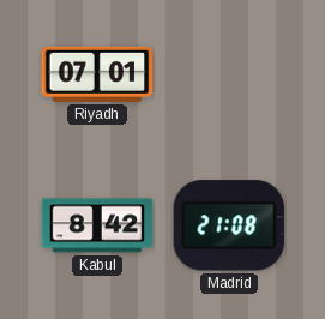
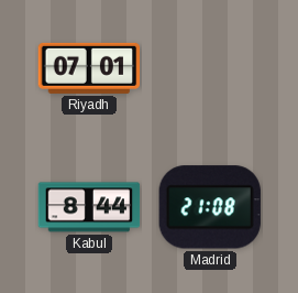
Kabul: 8:42 -> 8:44
